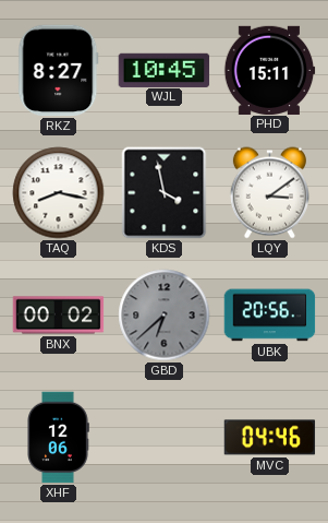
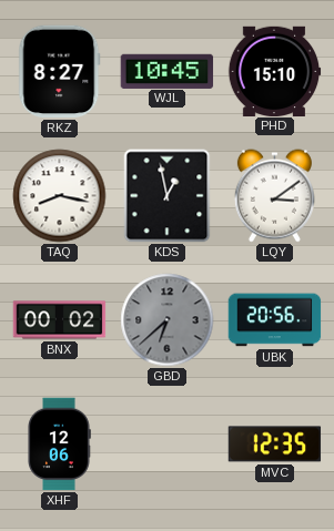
PHD: 15:11 -> 15:10
KDS: 3:58 -> 12:58
MVC: 04:46 -> 12:35
